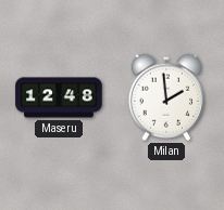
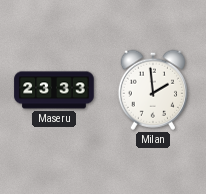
Maseru: 12:48 -> 23:33
